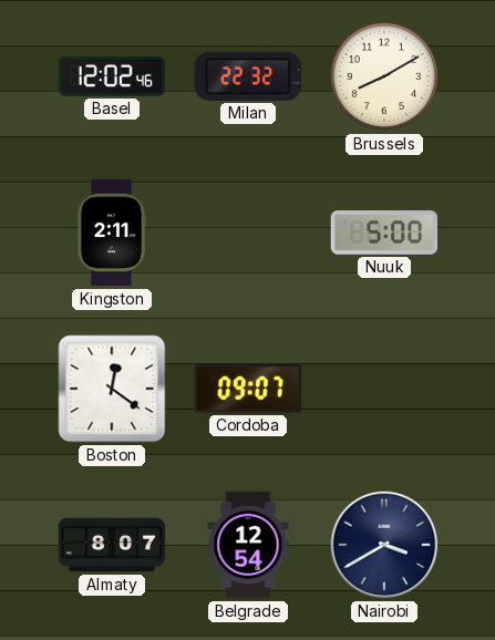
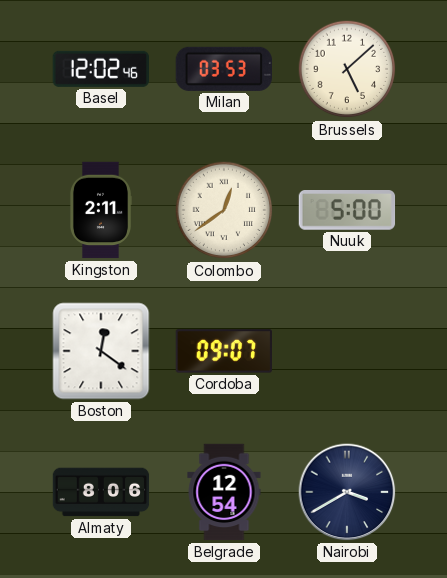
Milan: 22:32 -> 03:53
Brussels: 8:10 -> 5:08
Colombo: none -> 12:39
Almaty: 8:07 -> 8:06
